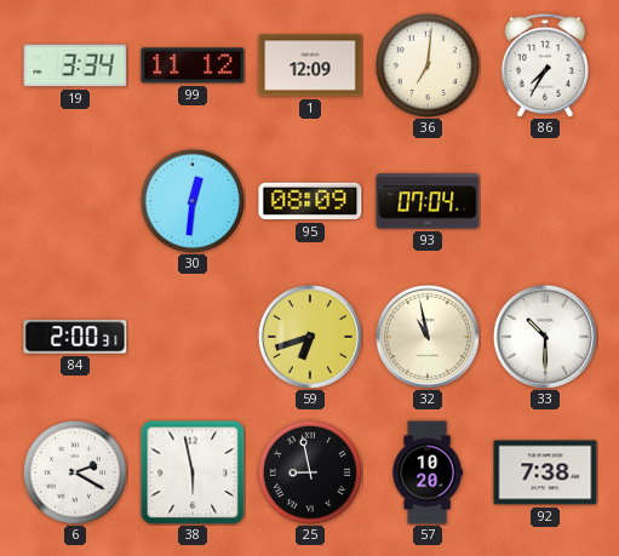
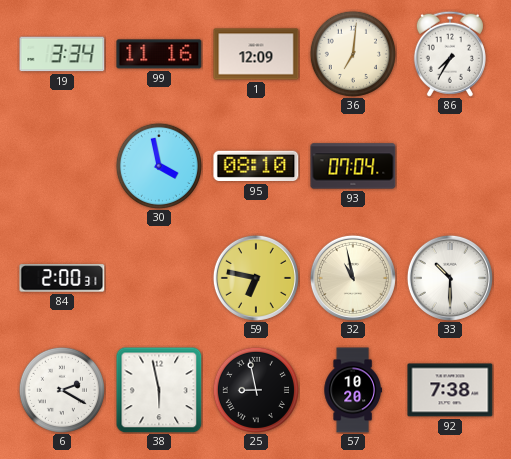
99: 11:12 -> 11:16
30: 12:31 -> 3:58
95: 08:09 -> 08:10
59: 6:42 -> 6:47
